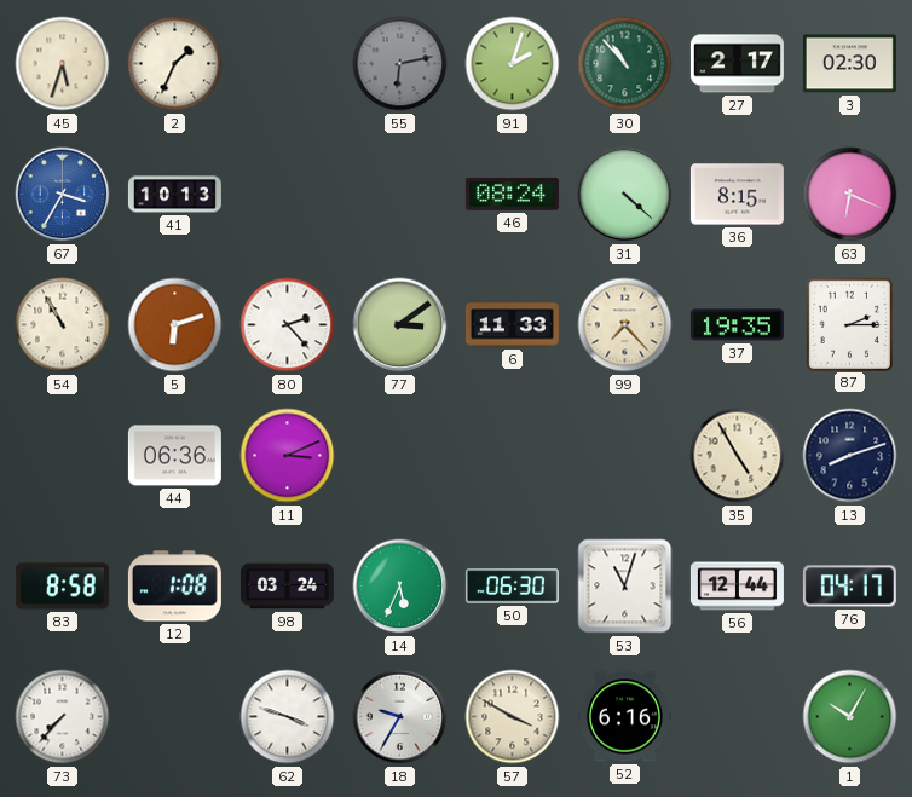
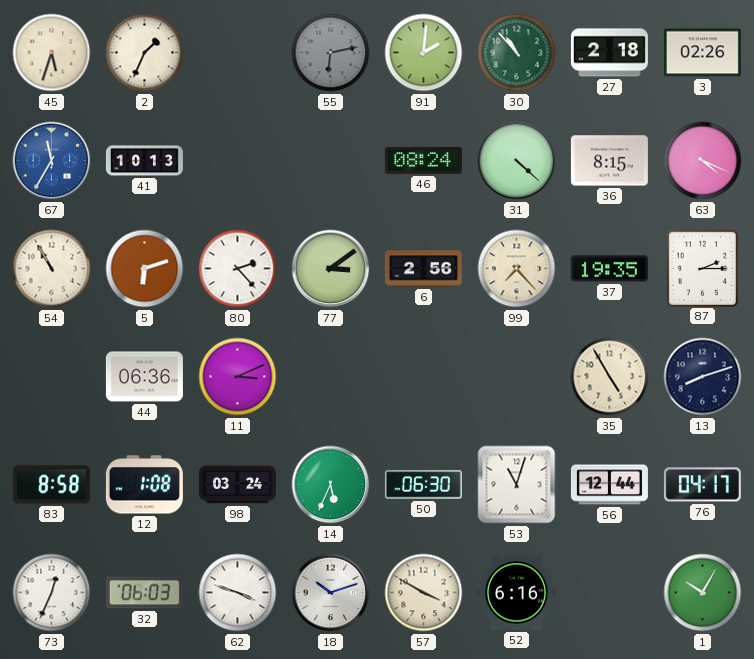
91: 2:03 -> 2:01
27: 2:17 -> 2:18
3: 02:30 -> 02:26
67: 3:35 -> 11:35
63: 6:19 -> 4:19
6: 11:33 -> 2:56
73: 7:37 -> 12:34
32: none -> 06:03
18: 9:35 -> 10:12
